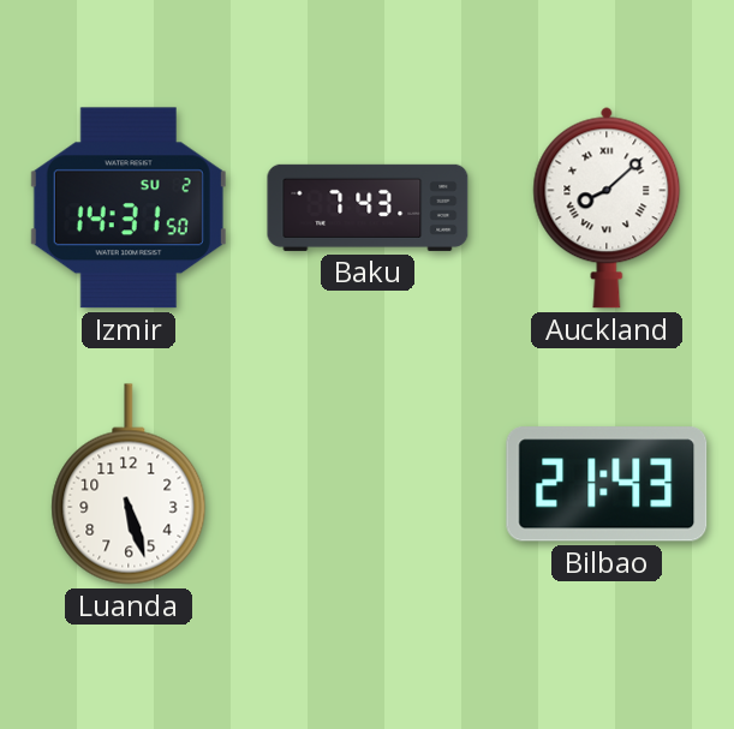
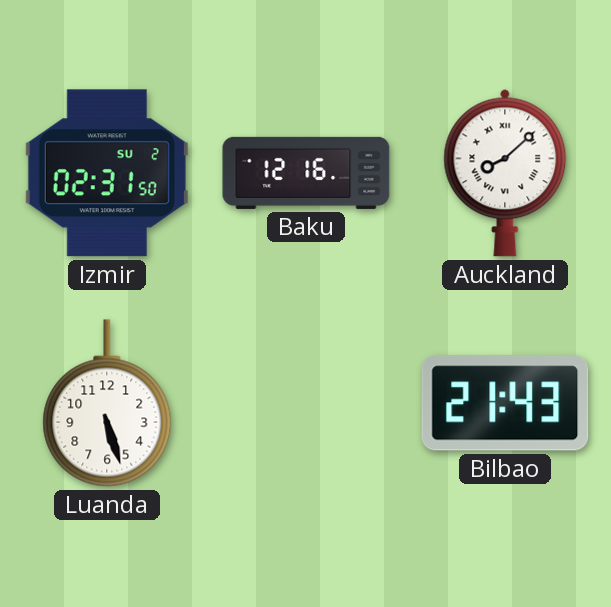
Izmir: 14:31 -> 02:31
Baku: 7:43 -> 12:16
